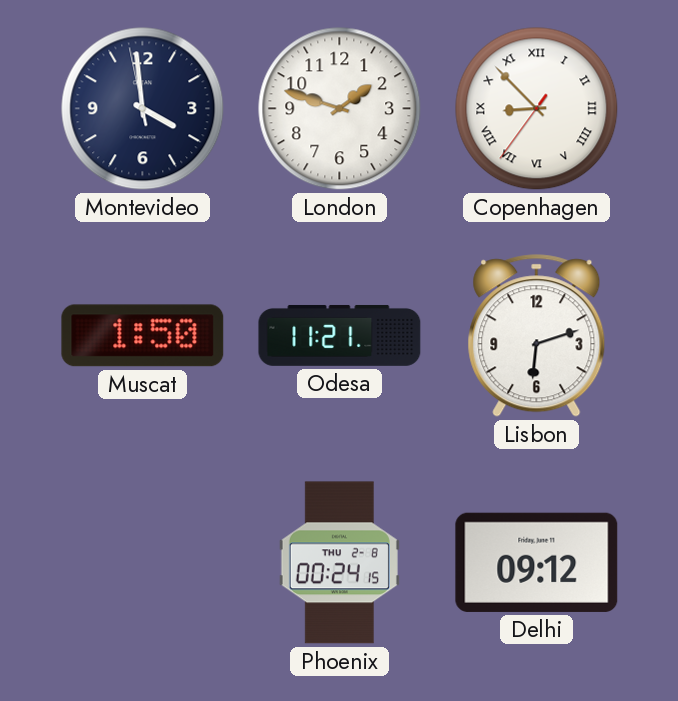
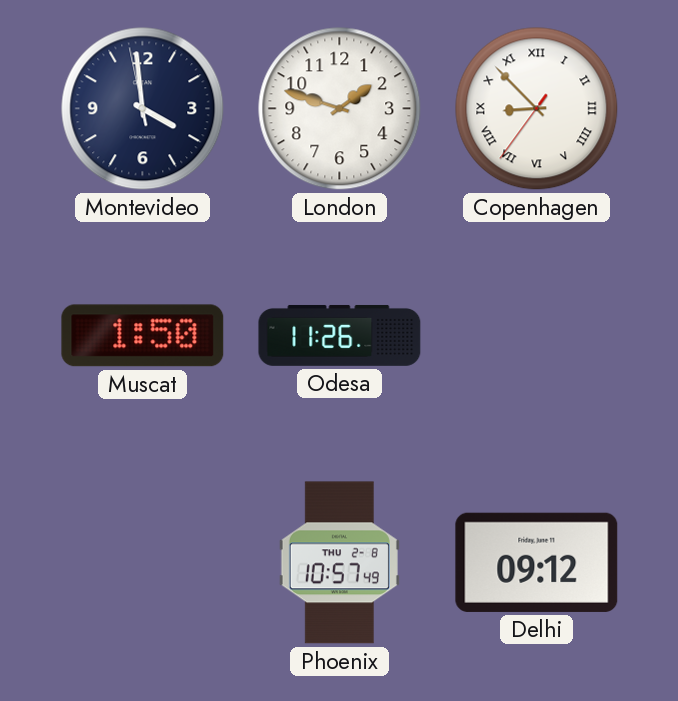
Odesa: 11:21 -> 11:26
Lisbon: 6:12 -> none
Phoenix: 00:24 -> 10:57
